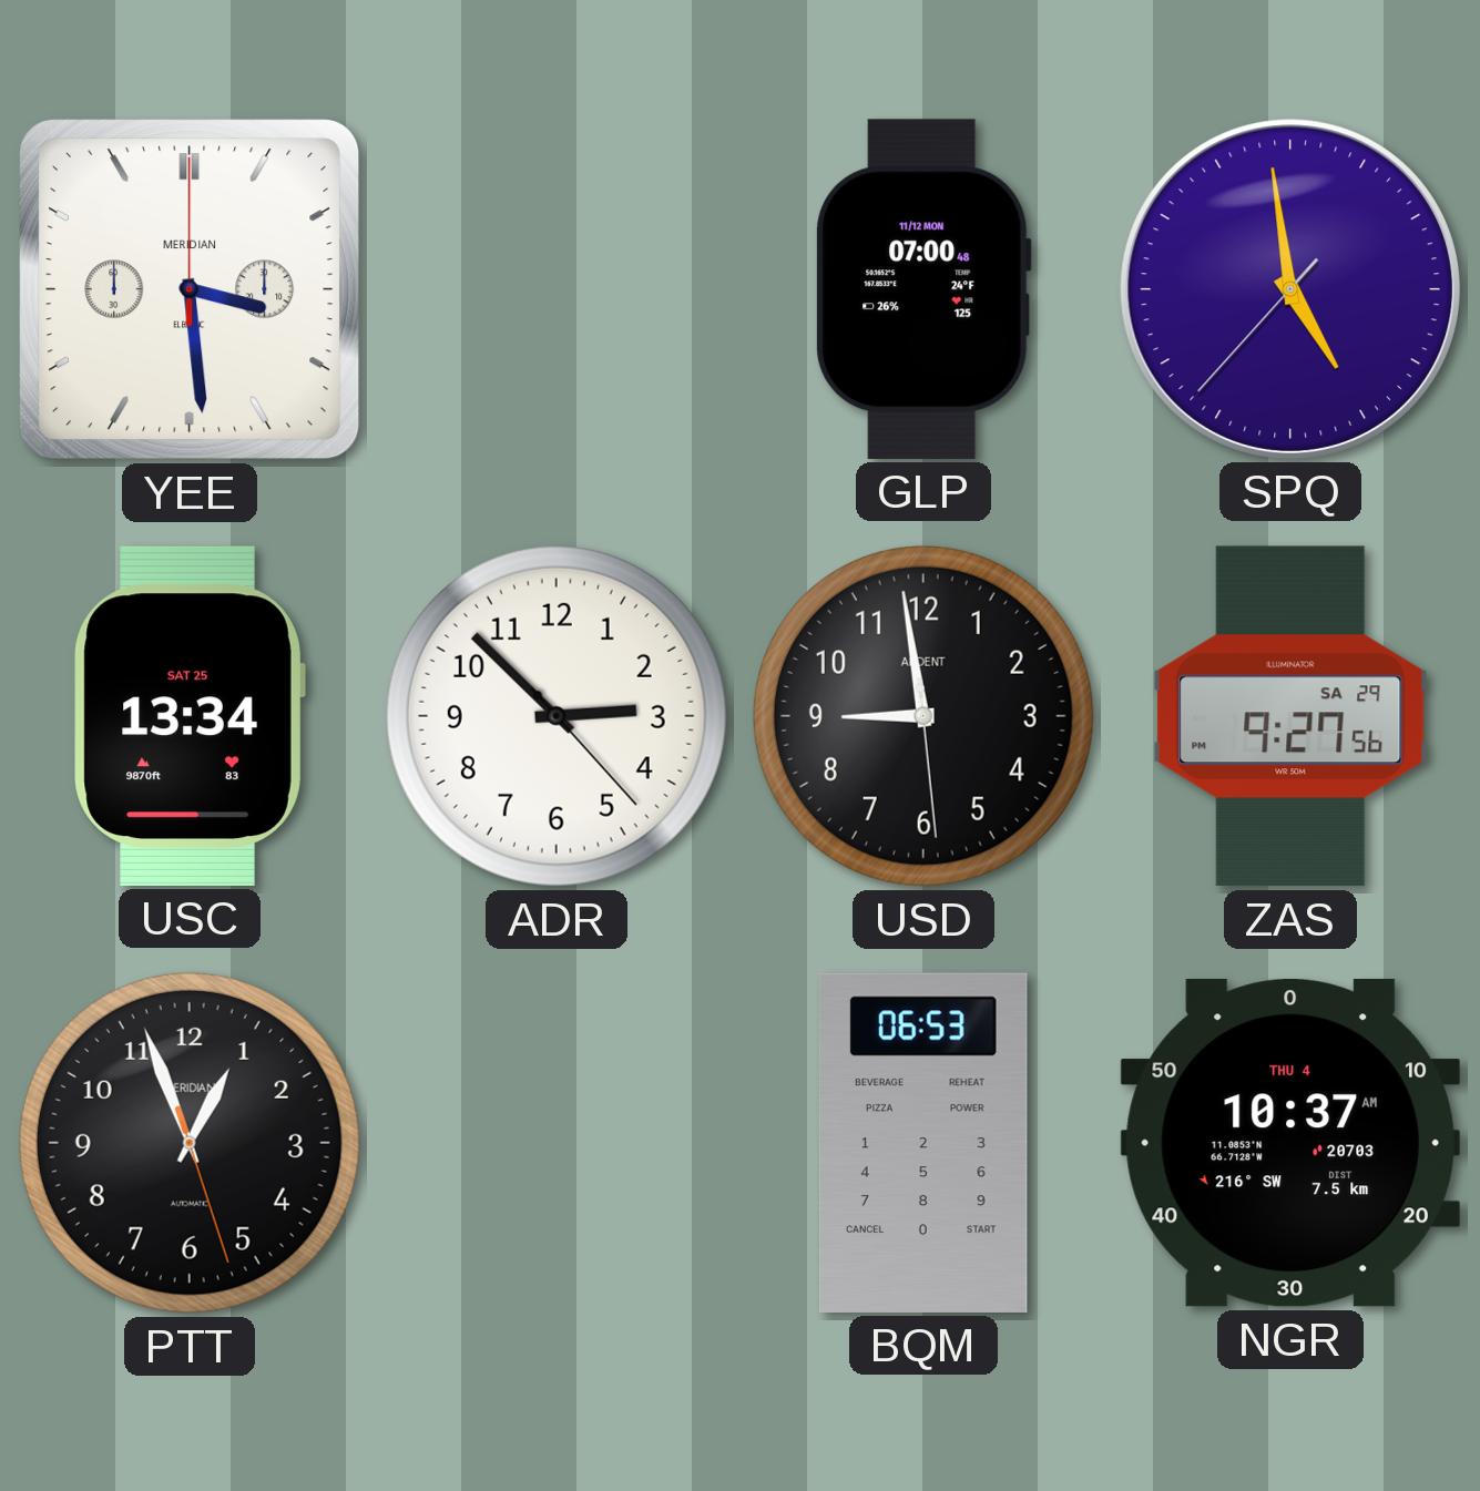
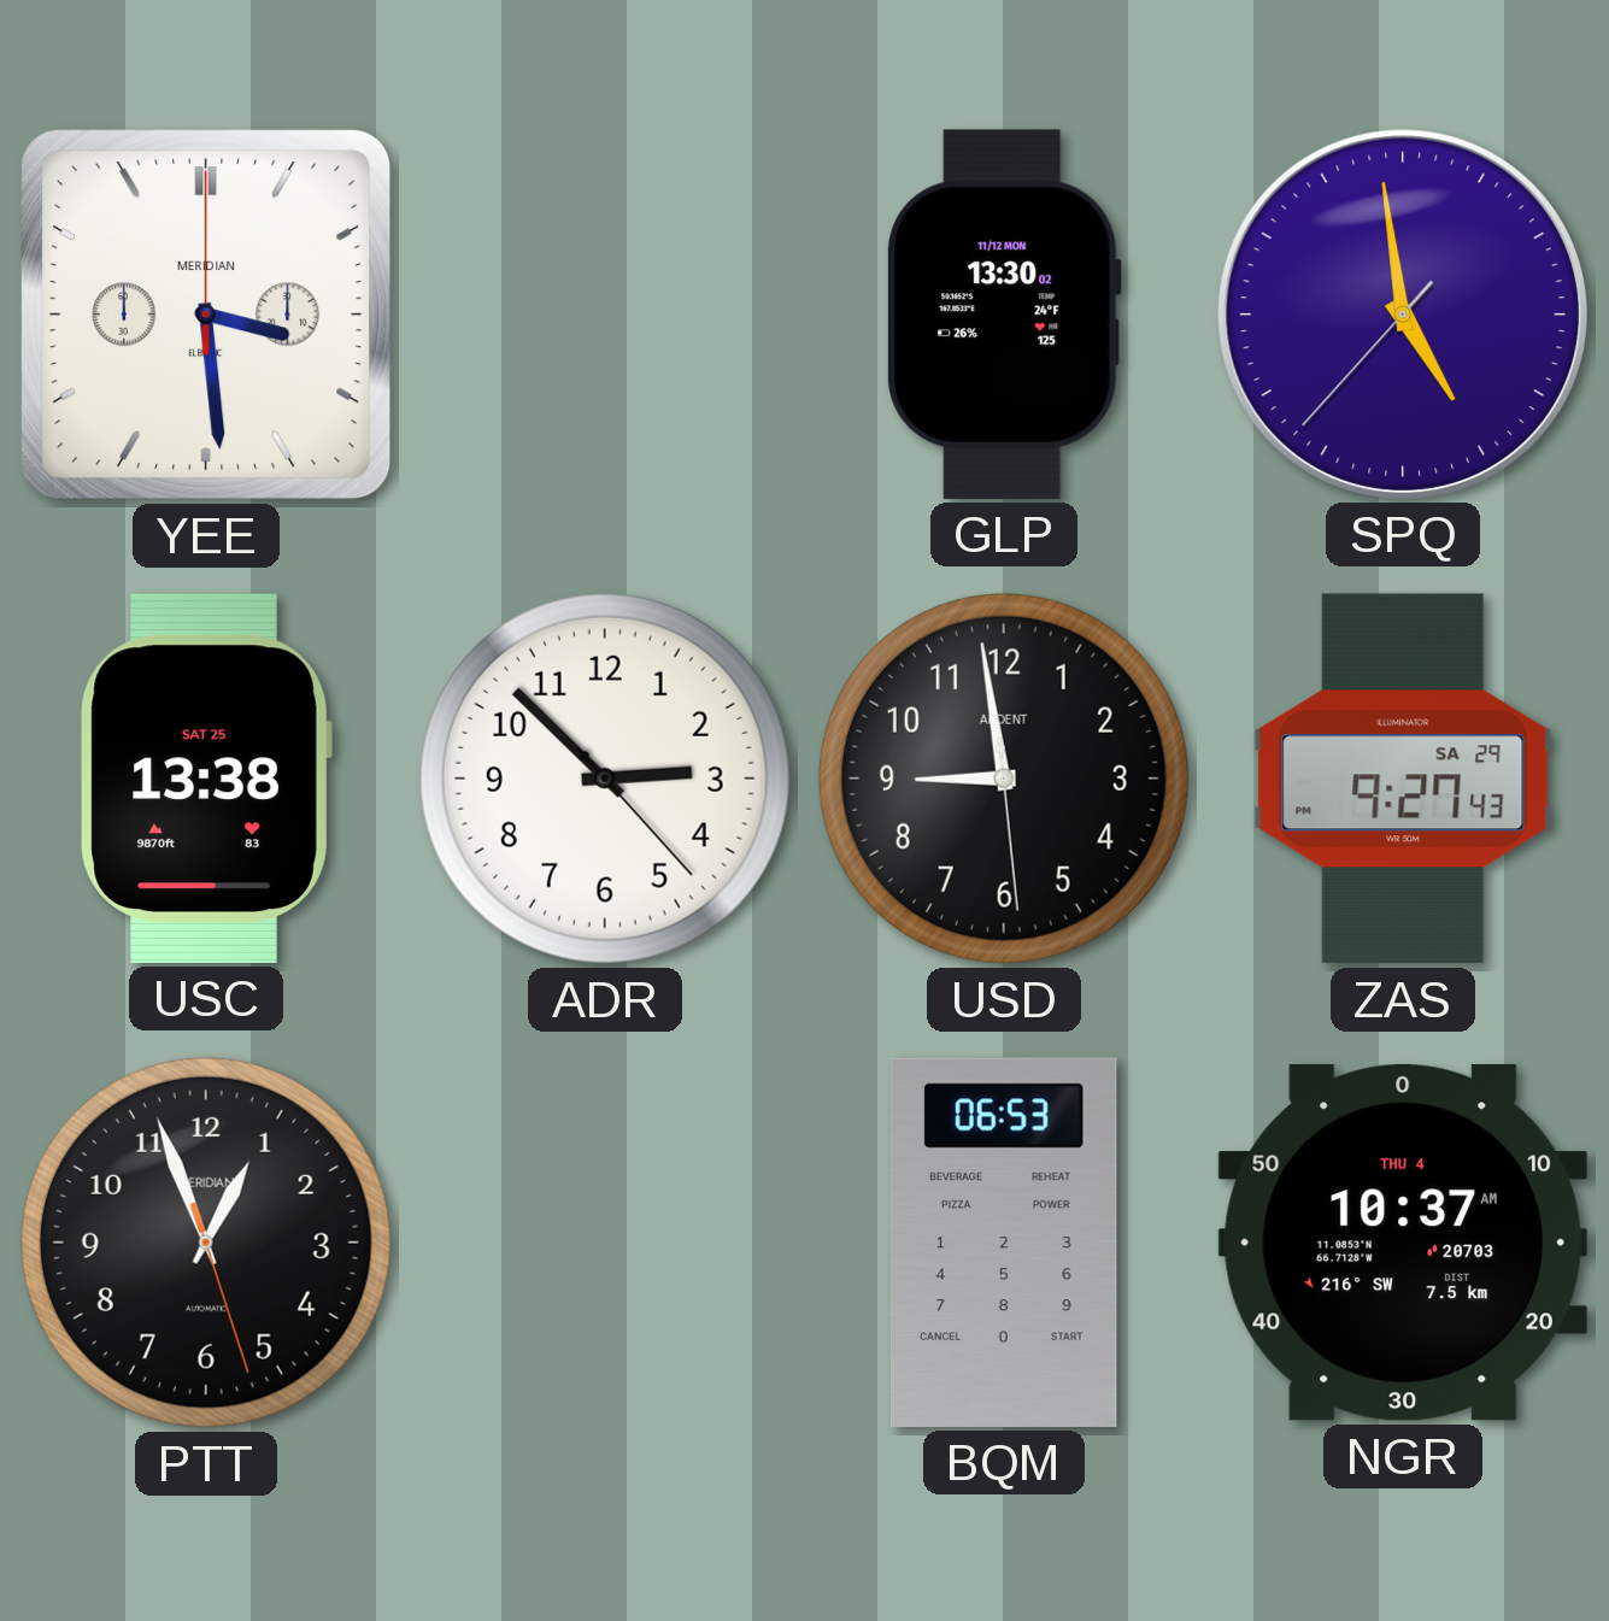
GLP: 07:00 -> 13:30
USC: 13:34 -> 13:38
ZAS: 9:27:56 -> 9:27:43
